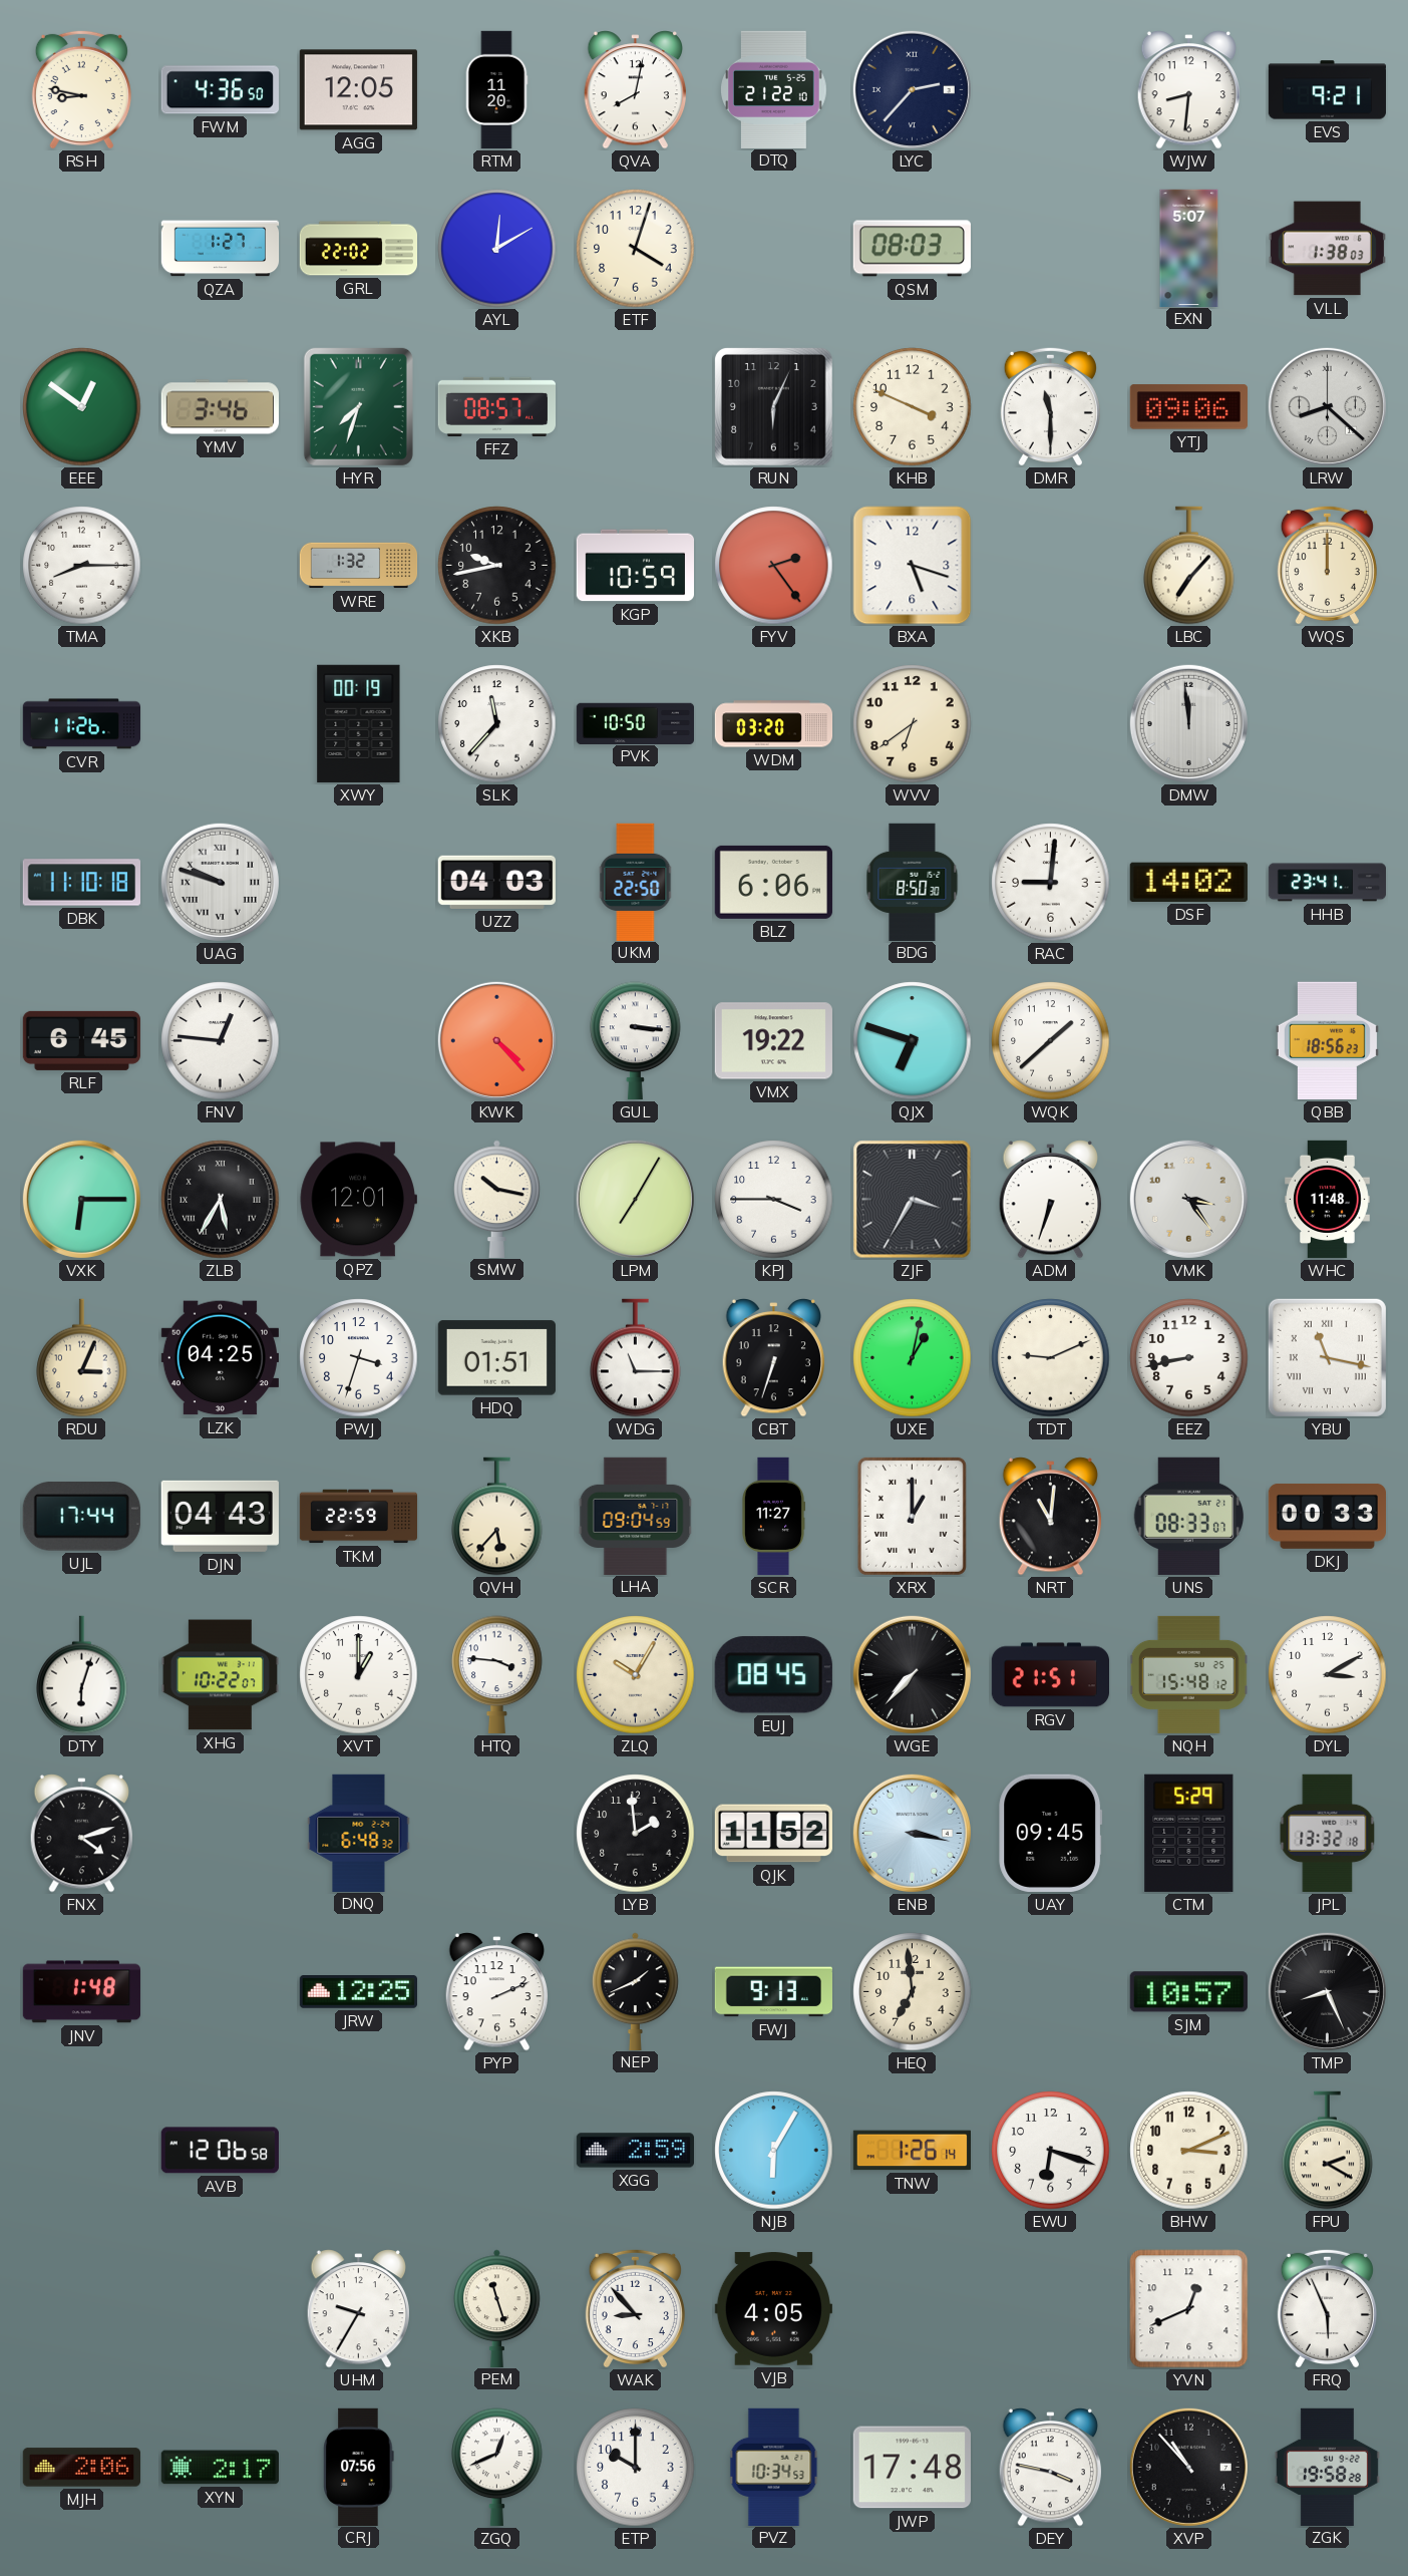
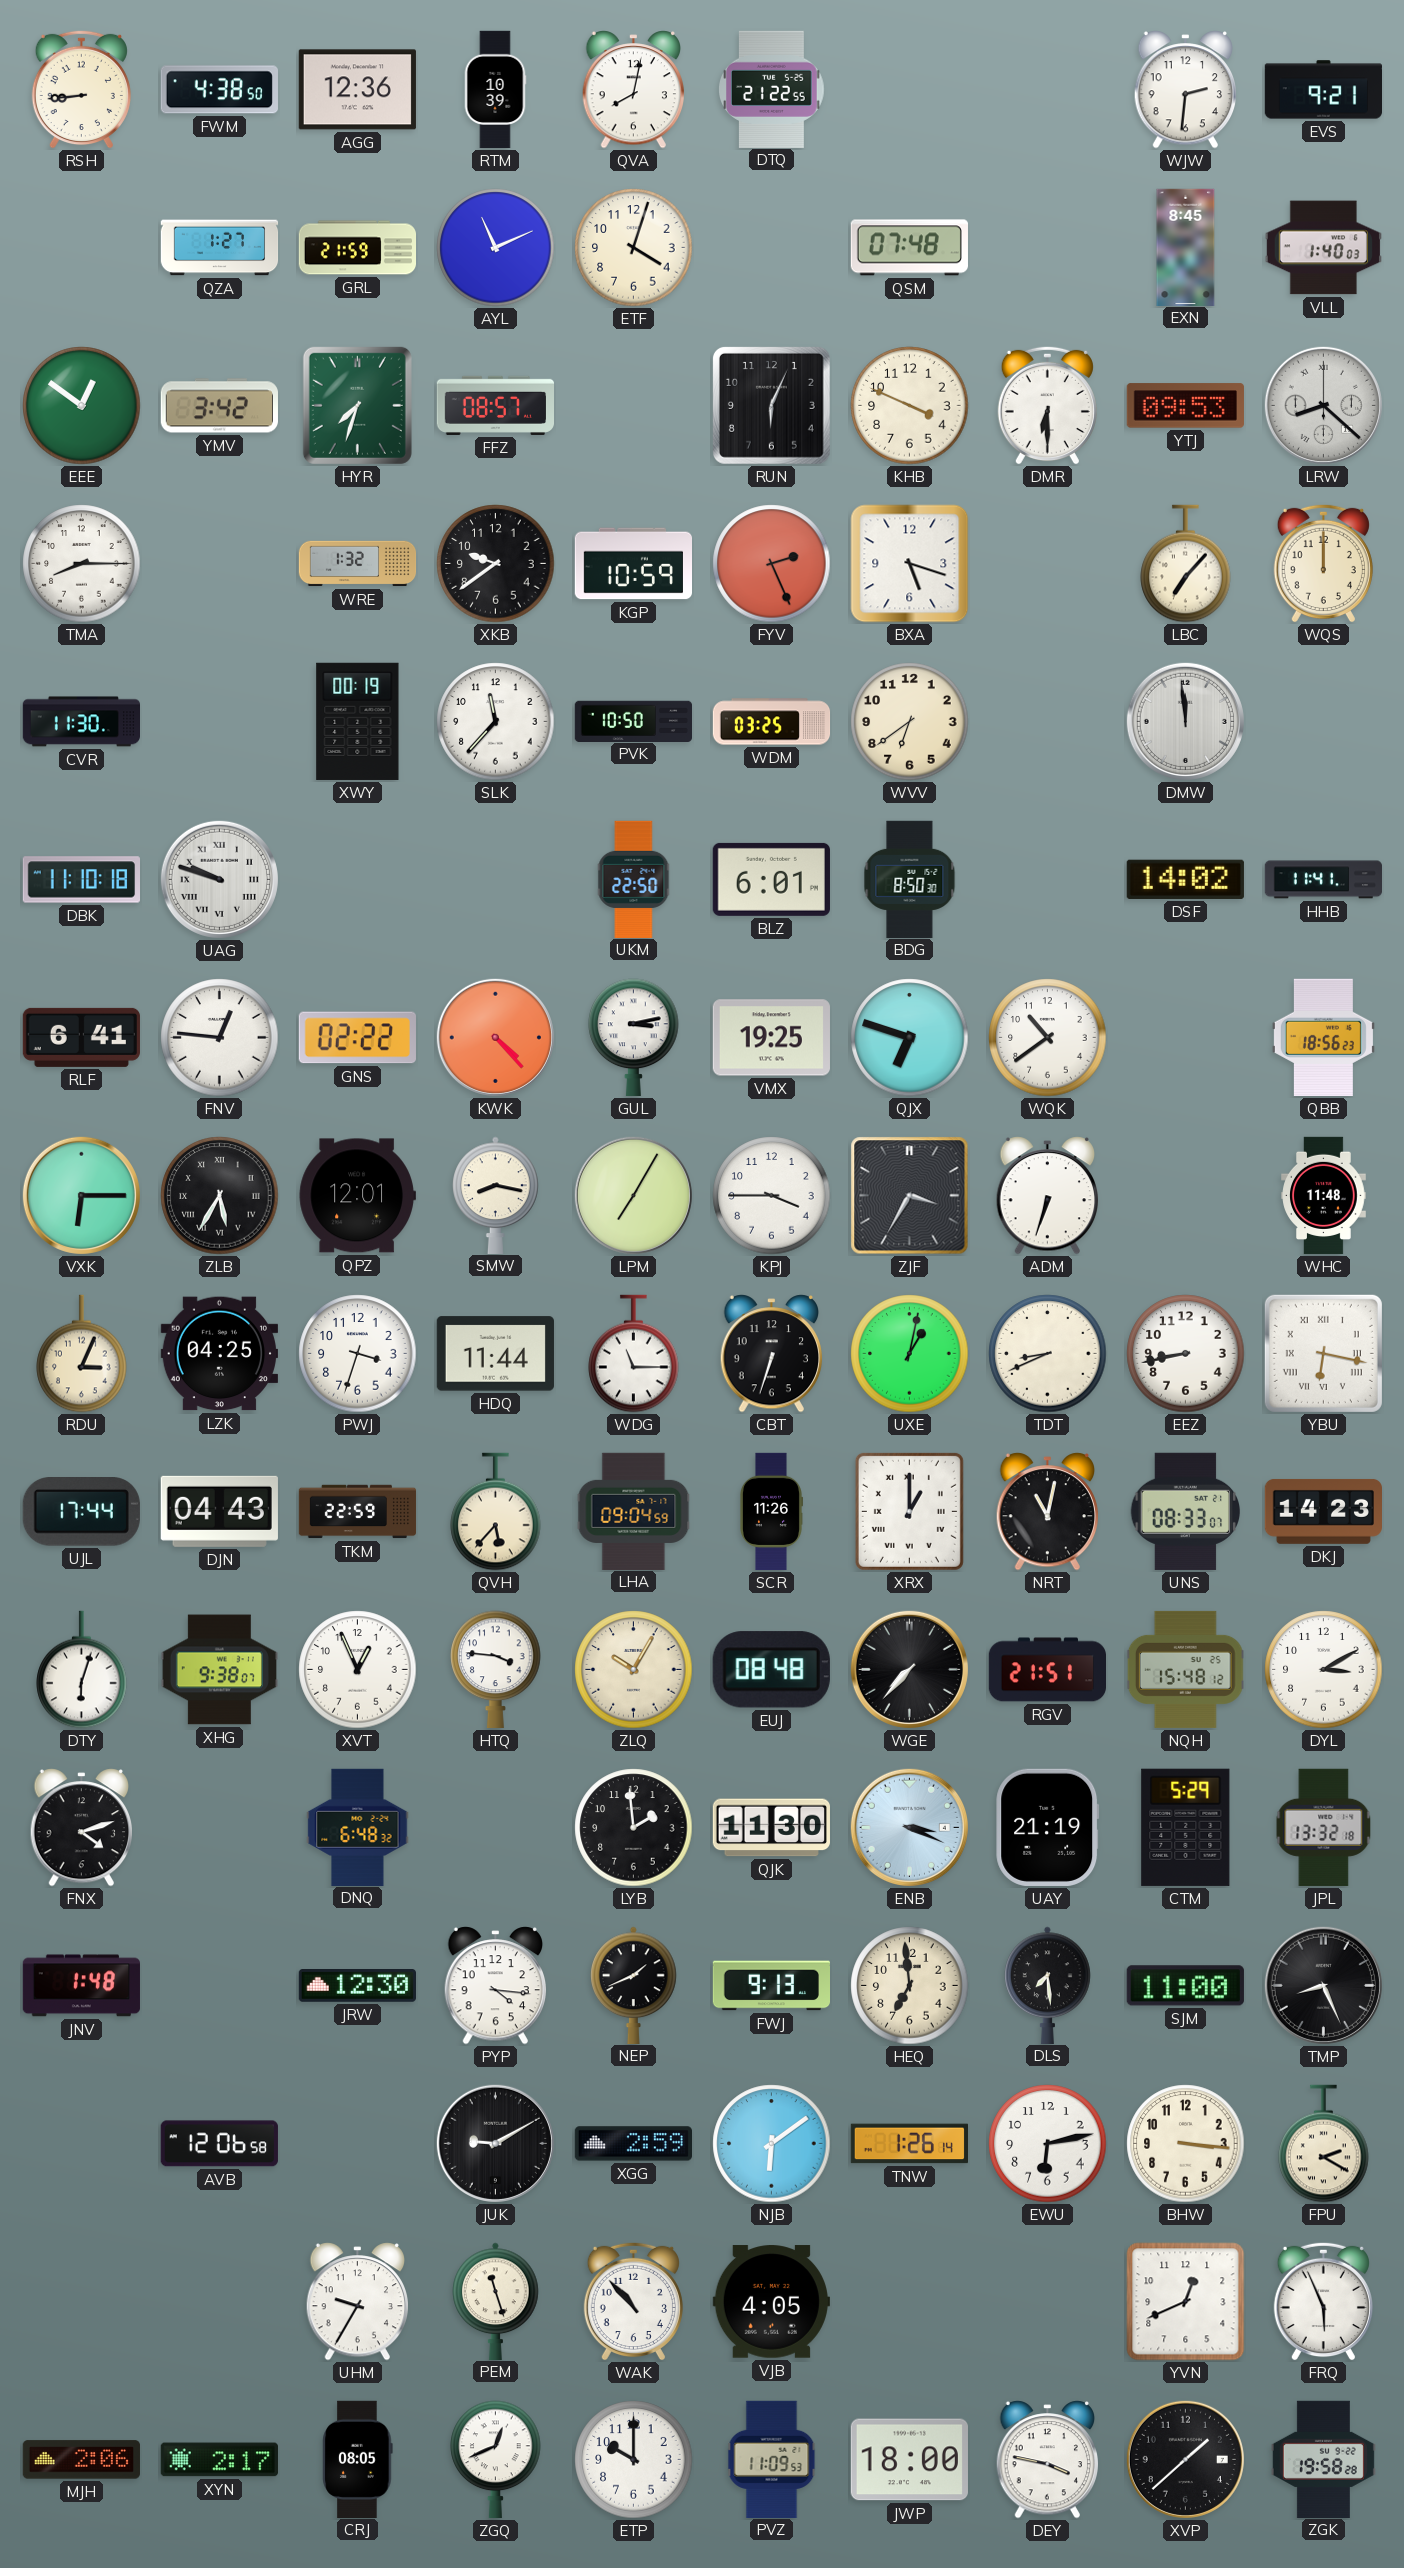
RSH: 8:47 -> 8:44
FWM: 4:36 -> 4:38
AGG: 12:05 -> 12:36
RTM: 11:20 -> 10:39
DTQ: 21:22:10 -> 21:22:55
LYC: 2:37 -> none
WJW: 8:31 -> 2:31
GRL: 22:02 -> 21:59
AYL: 12:10 -> 11:11
QSM: 08:03 -> 07:48
EXN: 5:07 -> 8:45
VLL: 1:38 -> 1:40
YMV: 3:46 -> 3:42
DMR: 11:30 -> 6:30
YTJ: 09:06 -> 09:53
XKB: 9:43 -> 9:39
FYV: 2:24 -> 2:26
CVR: 11:26 -> 11:30
WDM: 03:20 -> 03:25
UZZ: 04:03 -> none
BLZ: 6:06 -> 6:01
RAC: 9:01 -> none
HHB: 23:41 -> 11:41
RLF: 6:45 -> 6:41
GNS: none -> 02:22
GUL: 3:16 -> 3:13
VMX: 19:22 -> 19:25
WQK: 1:38 -> 10:39
SMW: 10:17 -> 8:17
VMK: 3:24 -> none
HDQ: 01:51 -> 11:44
TDT: 9:11 -> 8:41
YBU: 11:17 -> 6:17
SCR: 11:27 -> 11:26
NRT: 11:01 -> 11:02
DKJ: 00:33 -> 14:23
XHG: 10:22 -> 9:38
XVT: 1:00 -> 12:56
EUJ: 08:45 -> 08:48
QJK: 11:52 -> 11:30
ENB: 3:17 -> 3:19
UAY: 09:45 -> 21:19
JRW: 12:25 -> 12:30
PYP: 2:11 -> 4:16
DLS: none -> 7:29
SJM: 10:57 -> 11:00
JUK: none -> 9:10
NJB: 6:05 -> 6:09
EWU: 6:18 -> 6:13
BHW: 3:11 -> 3:16
WAK: 8:53 -> 10:53
CRJ: 07:56 -> 08:05
PVZ: 10:34 -> 11:09
JWP: 17:48 -> 18:00
XVP: 10:53 -> 1:38
